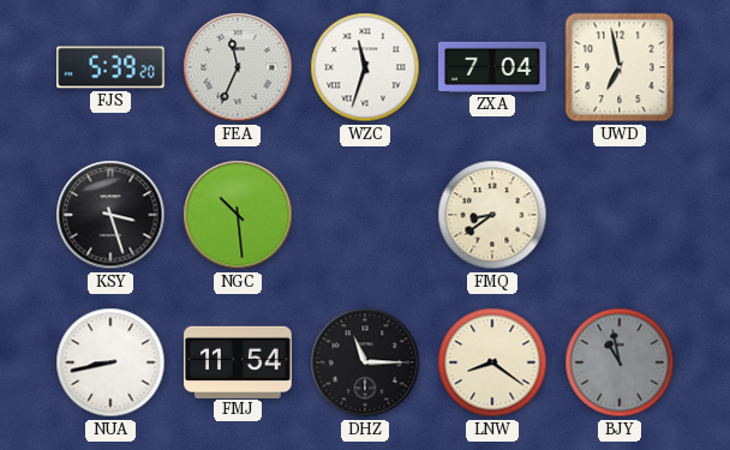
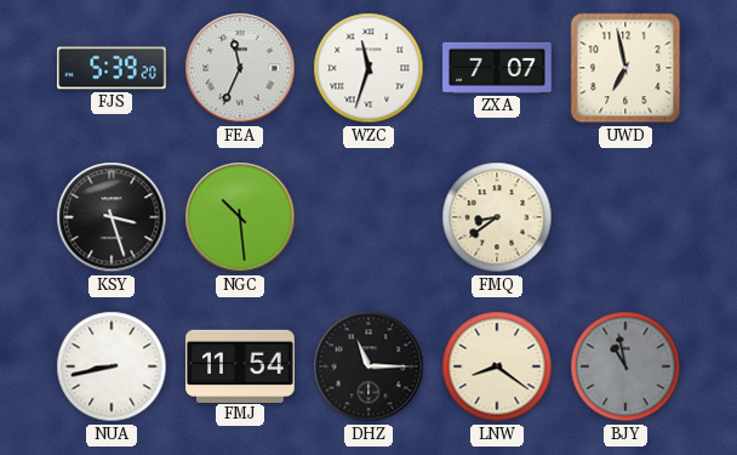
ZXA: 7:04 -> 7:07
